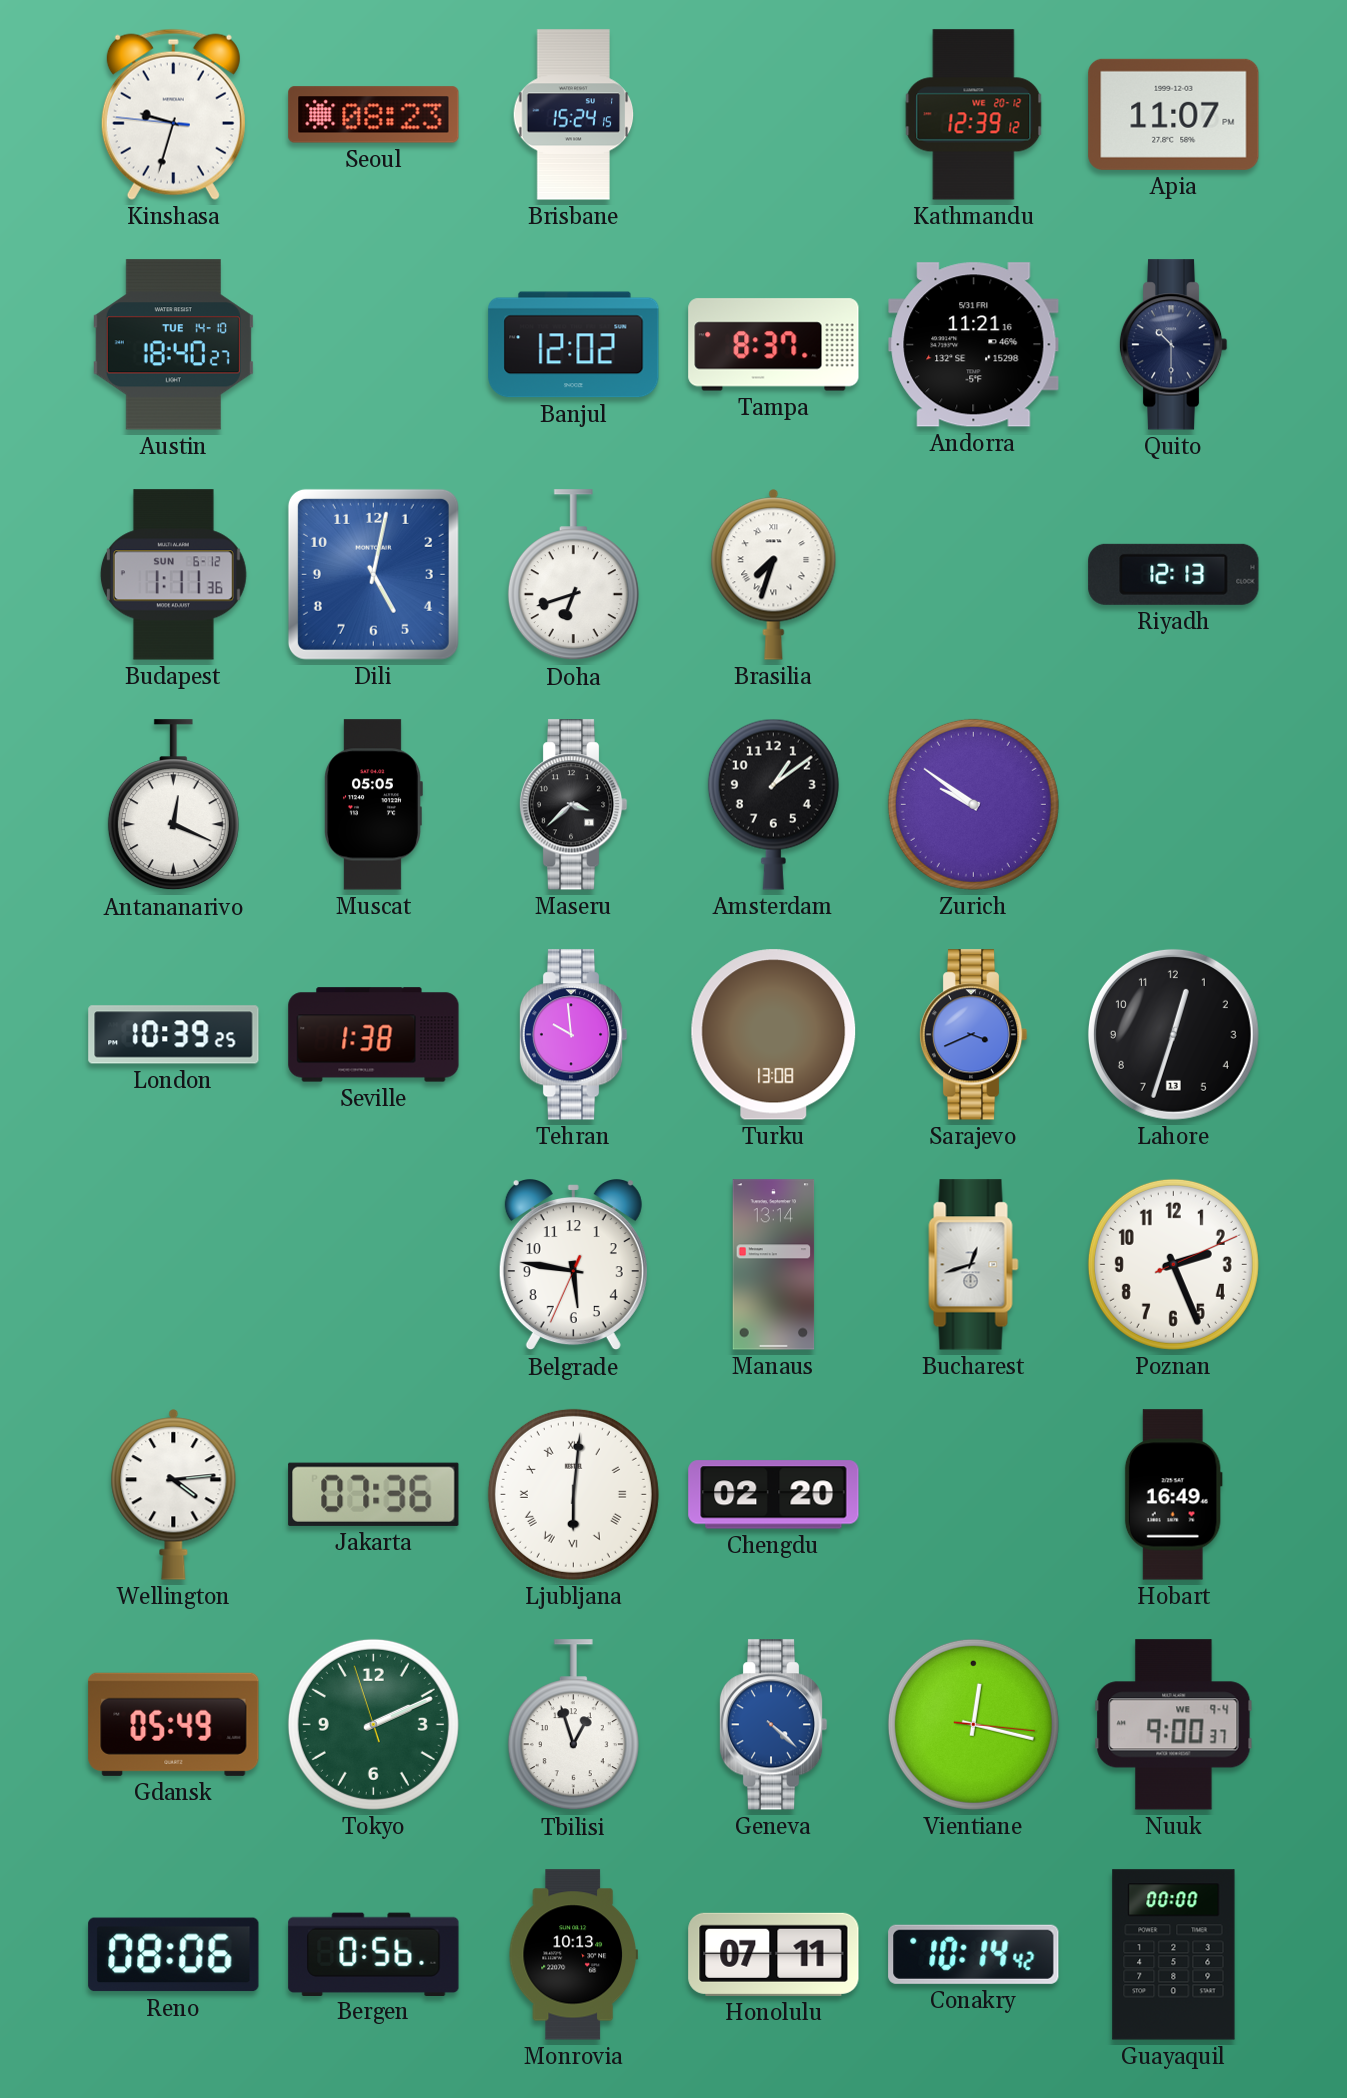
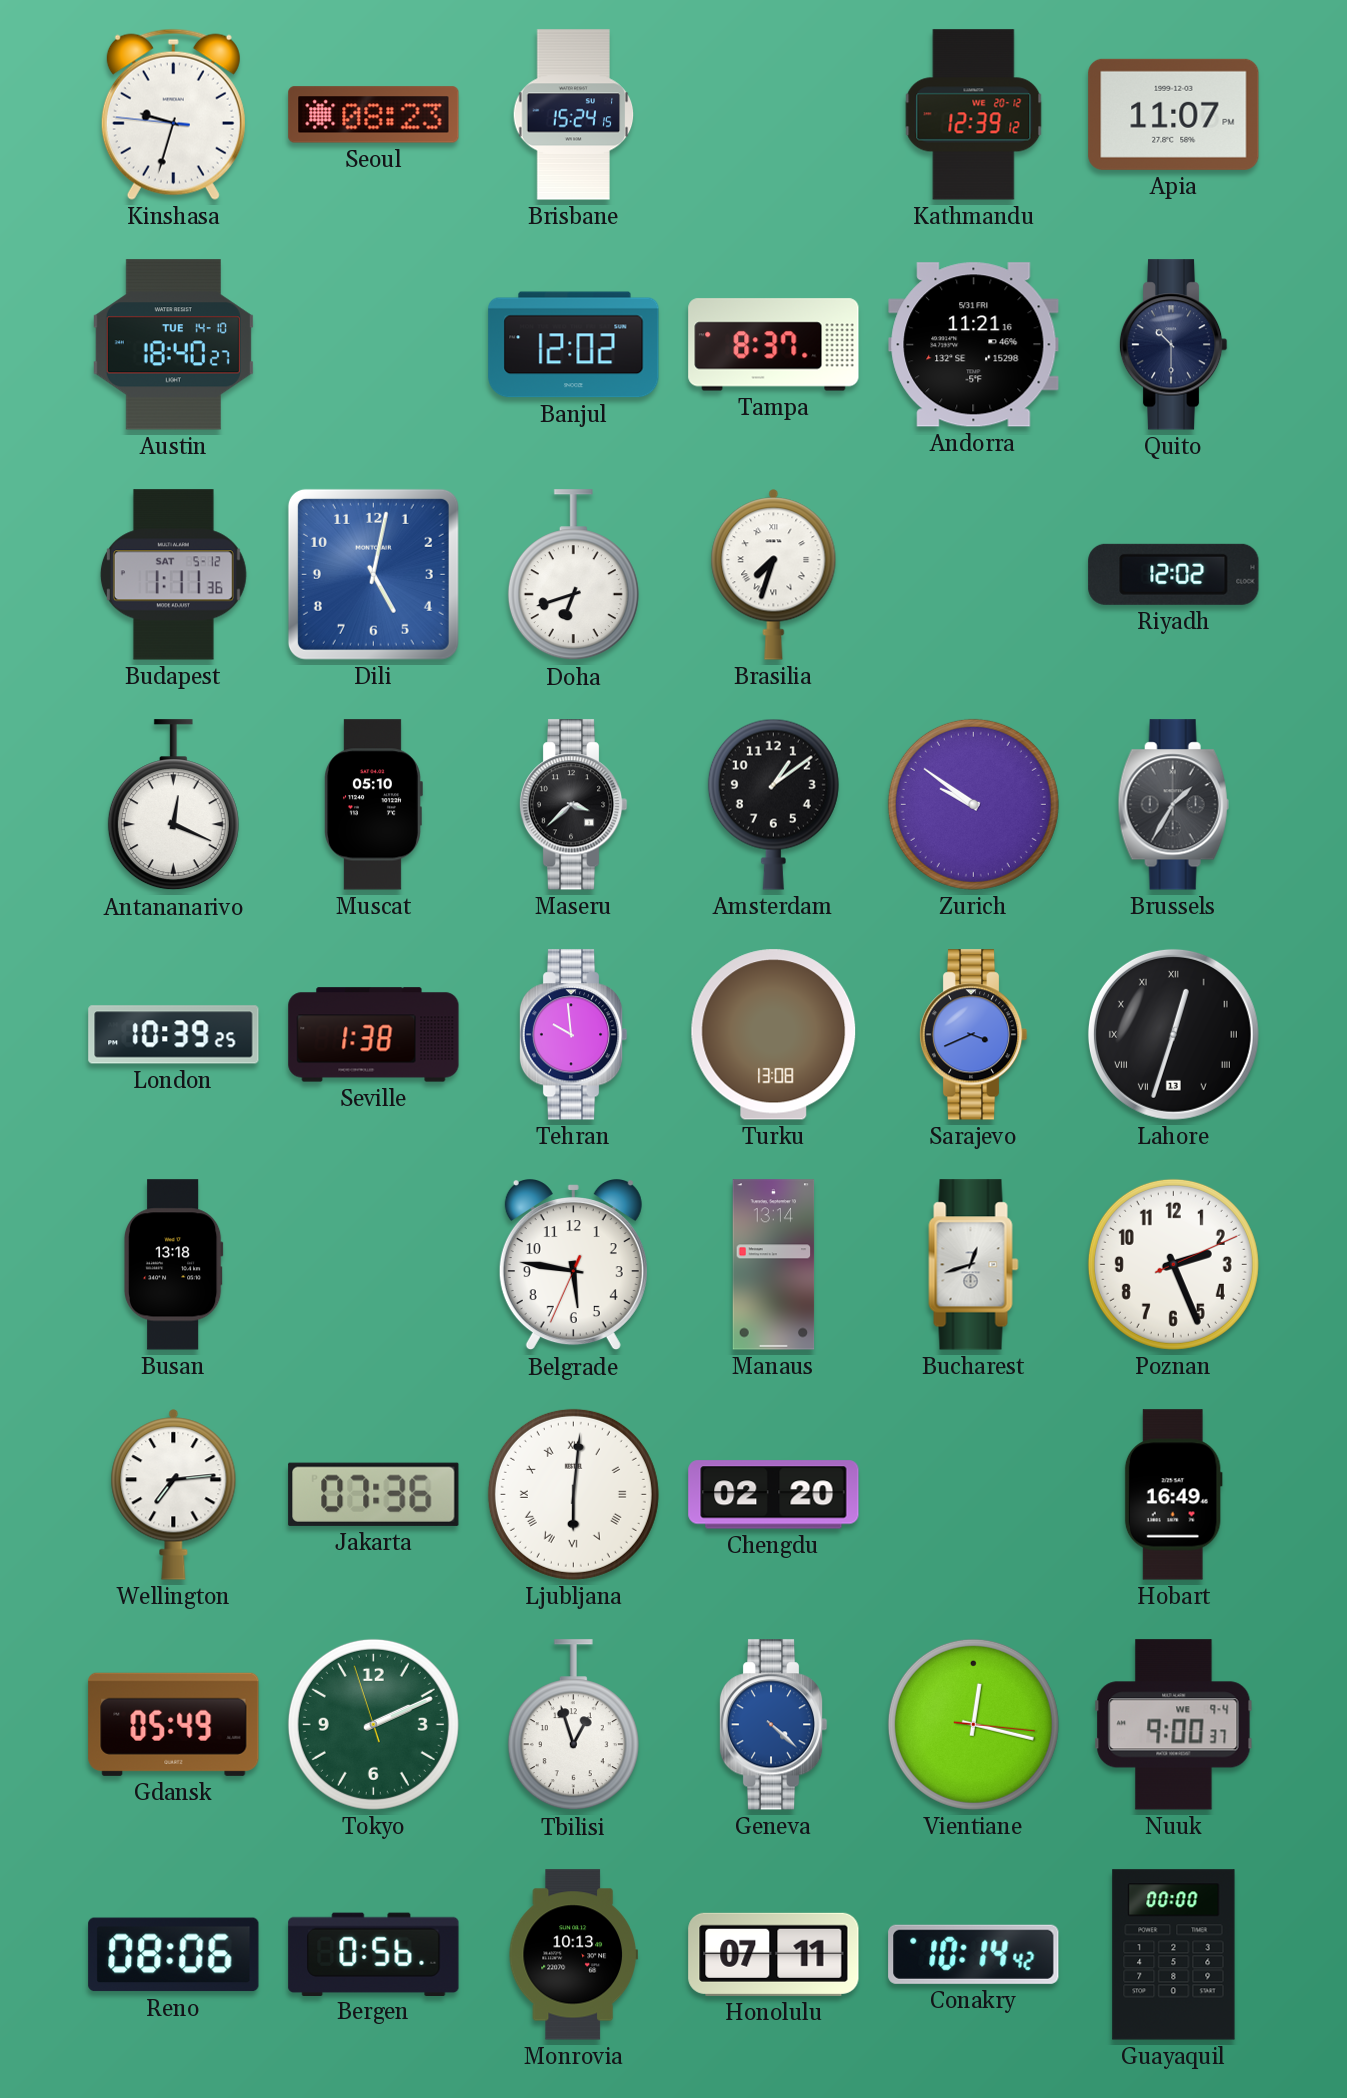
Budapest date: SUN 6-12 -> SAT 5-12
Riyadh: 12:13 -> 12:02
Muscat: 05:05 -> 05:10
Brussels: none -> 1:35
Lahore numerals: Arabic -> Roman
Busan: none -> 13:18
Wellington: 4:14 -> 7:14
